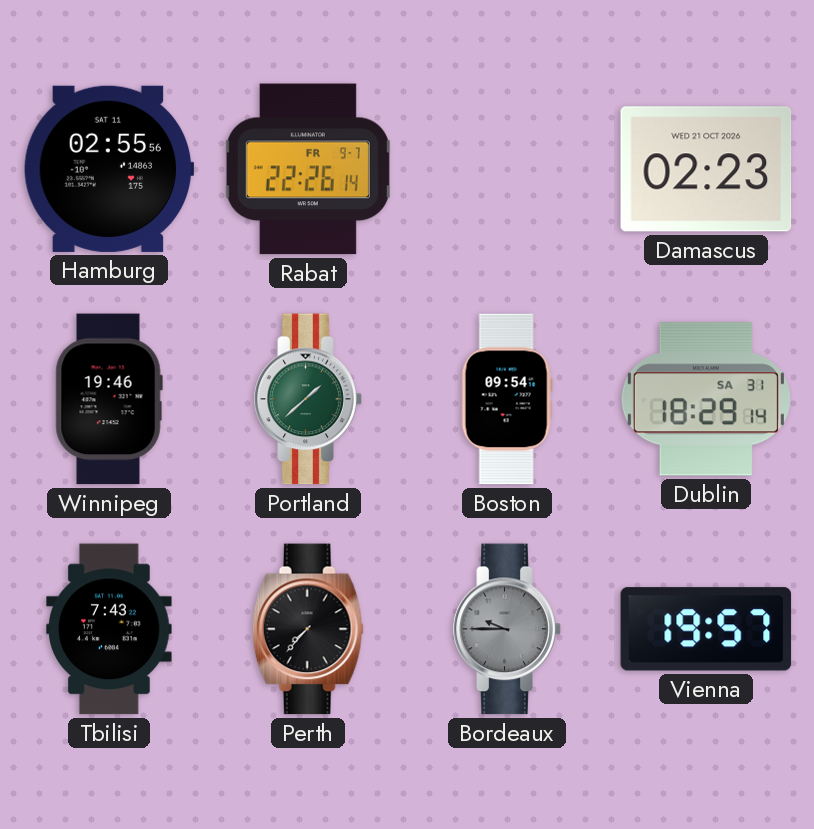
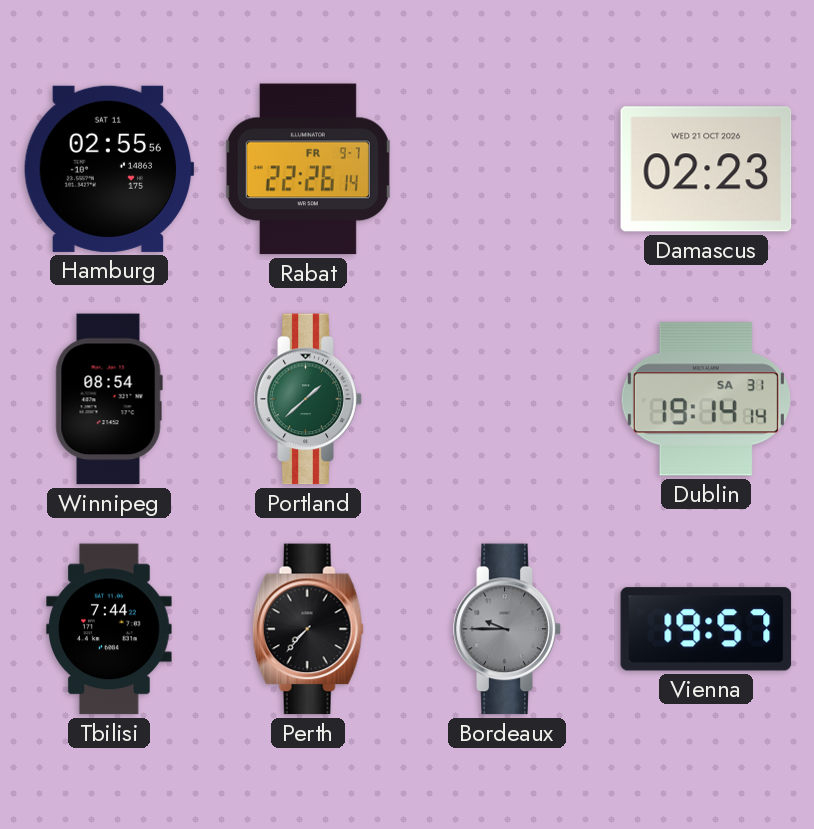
Winnipeg: 19:46 -> 08:54
Boston: 09:54 -> none
Dublin: 18:29 -> 19:14
Tbilisi: 7:43 -> 7:44
